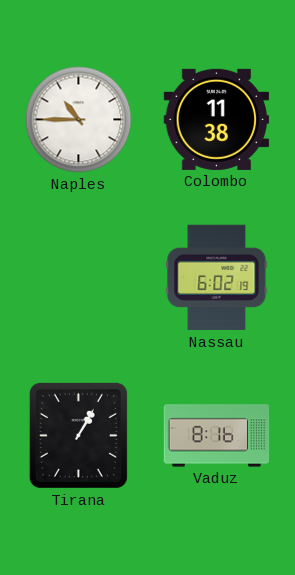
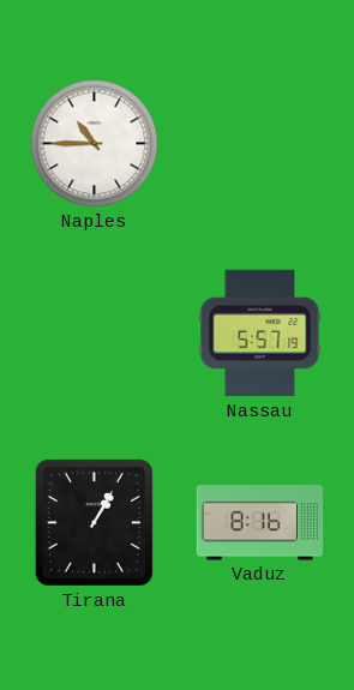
Colombo: 11:38 -> none
Nassau: 6:02 -> 5:57
